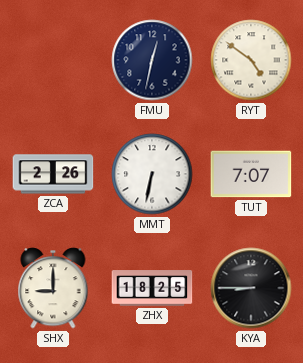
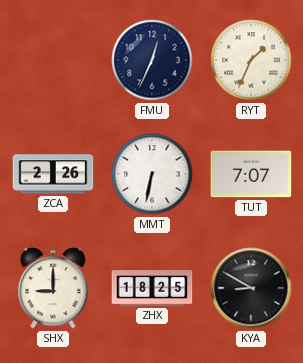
FMU: 12:32 -> 12:34
RYT: 4:51 -> 1:34
KYA: 8:45 -> 8:50
